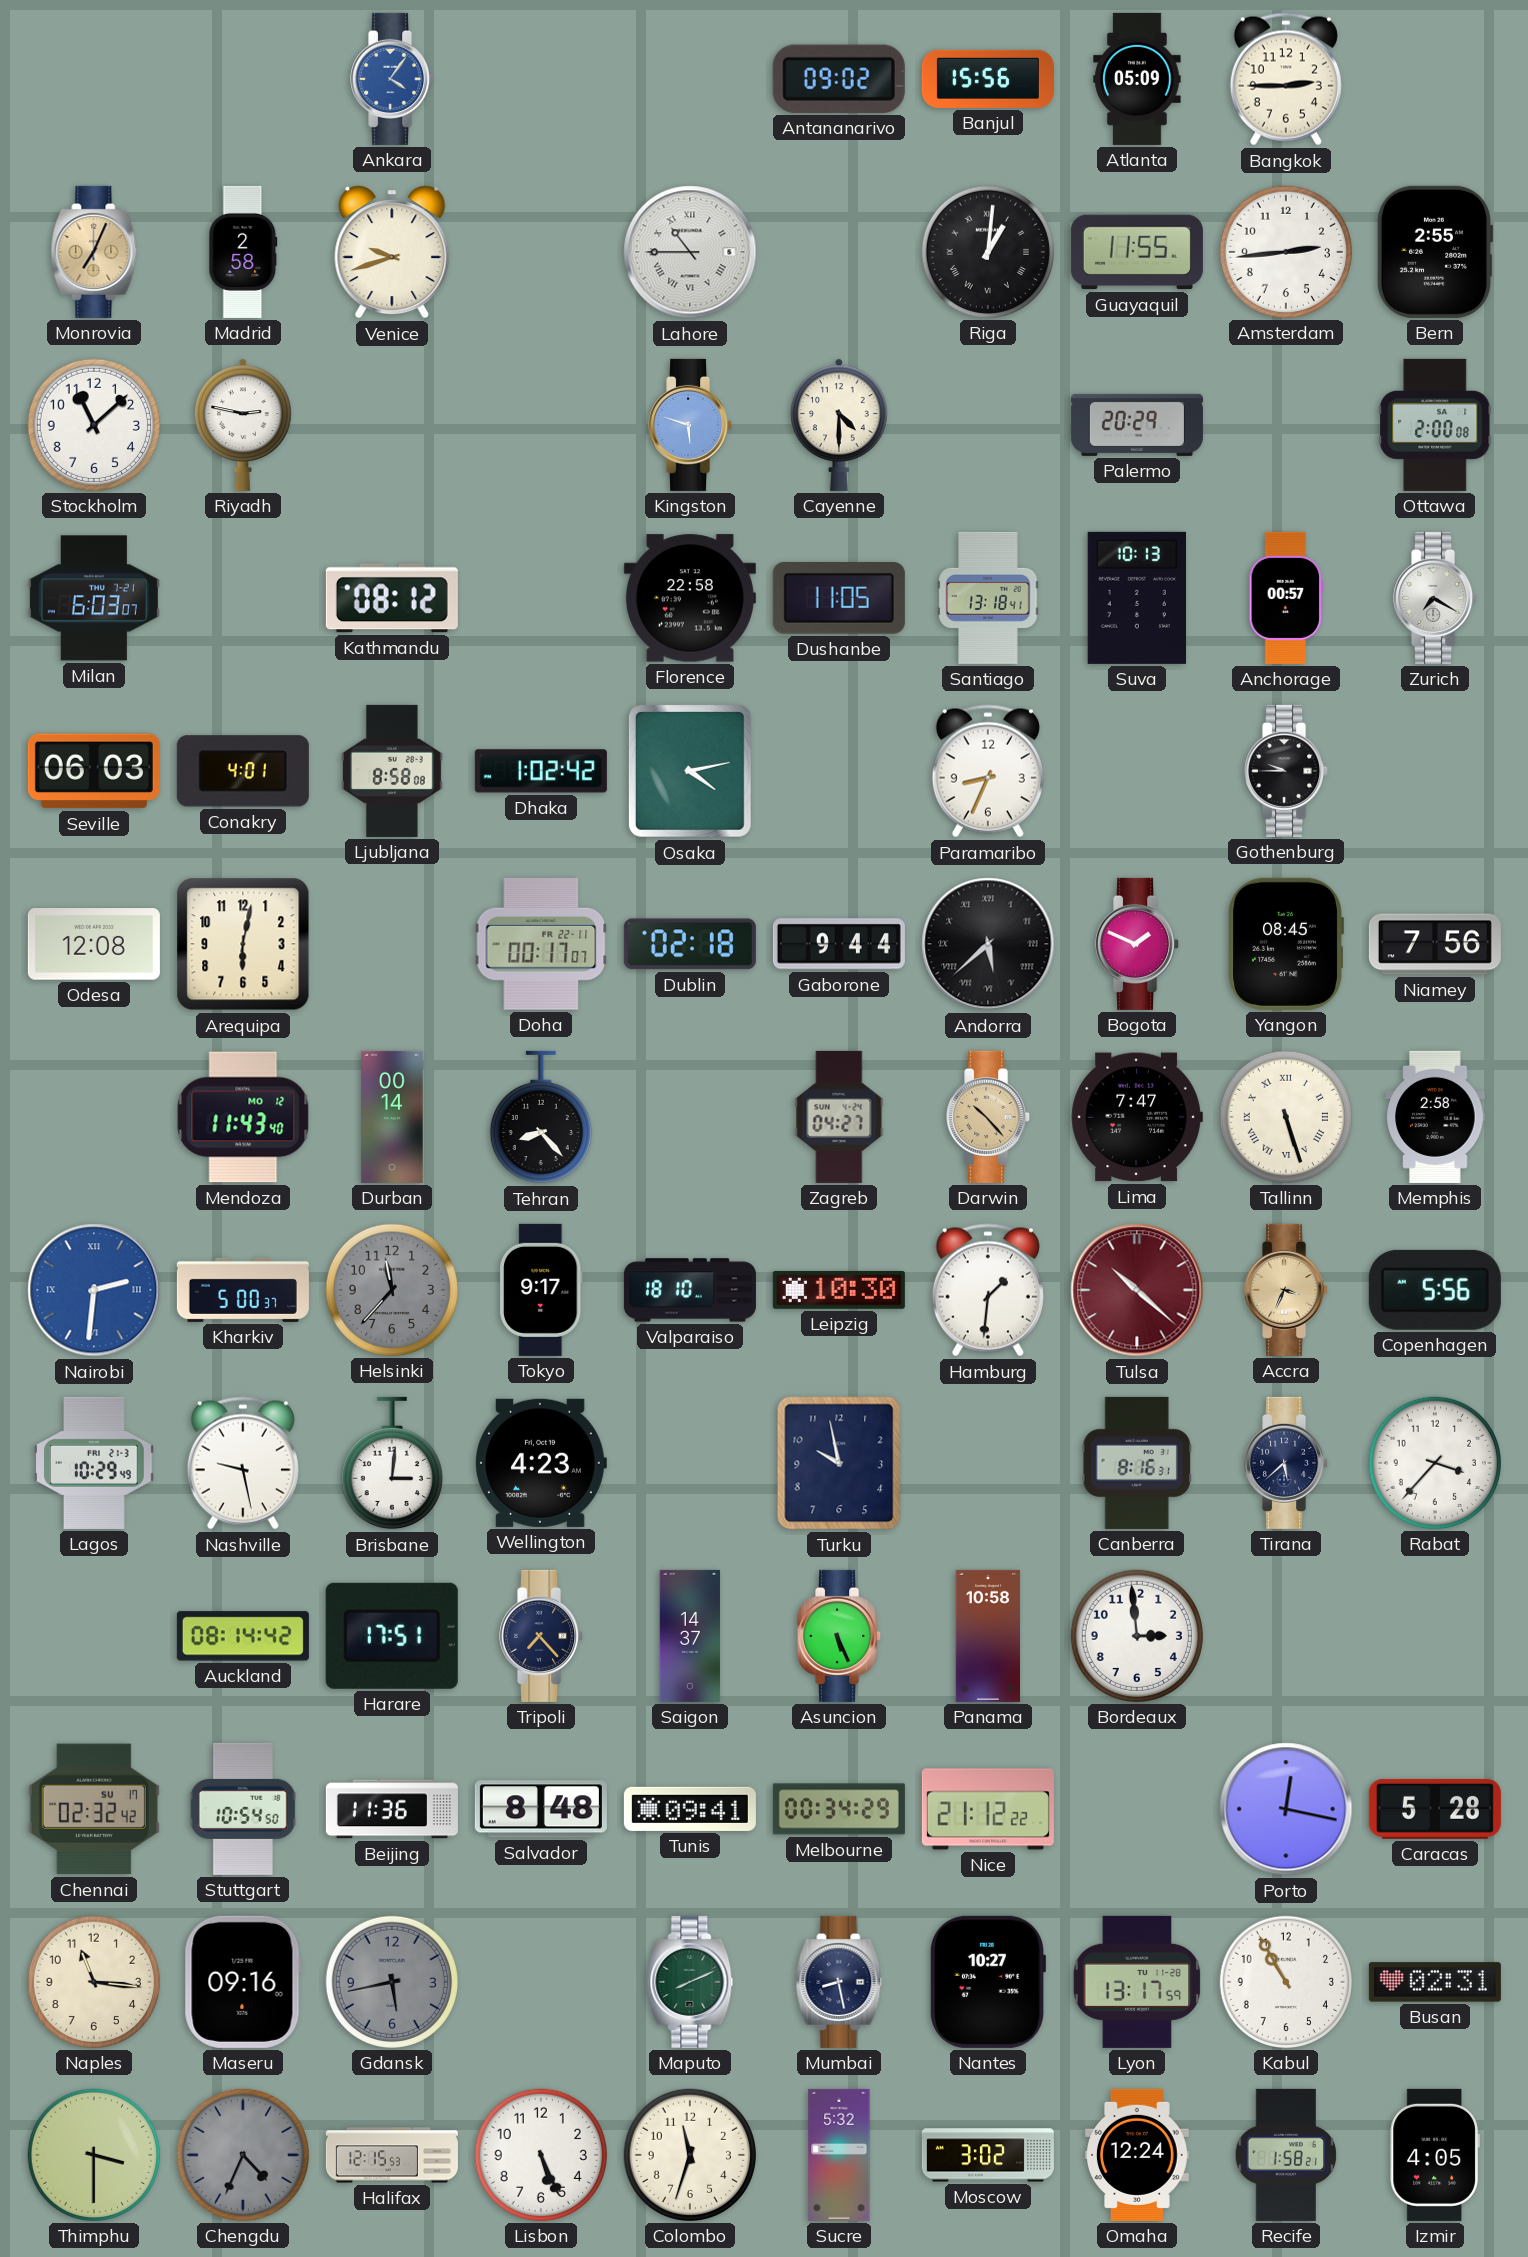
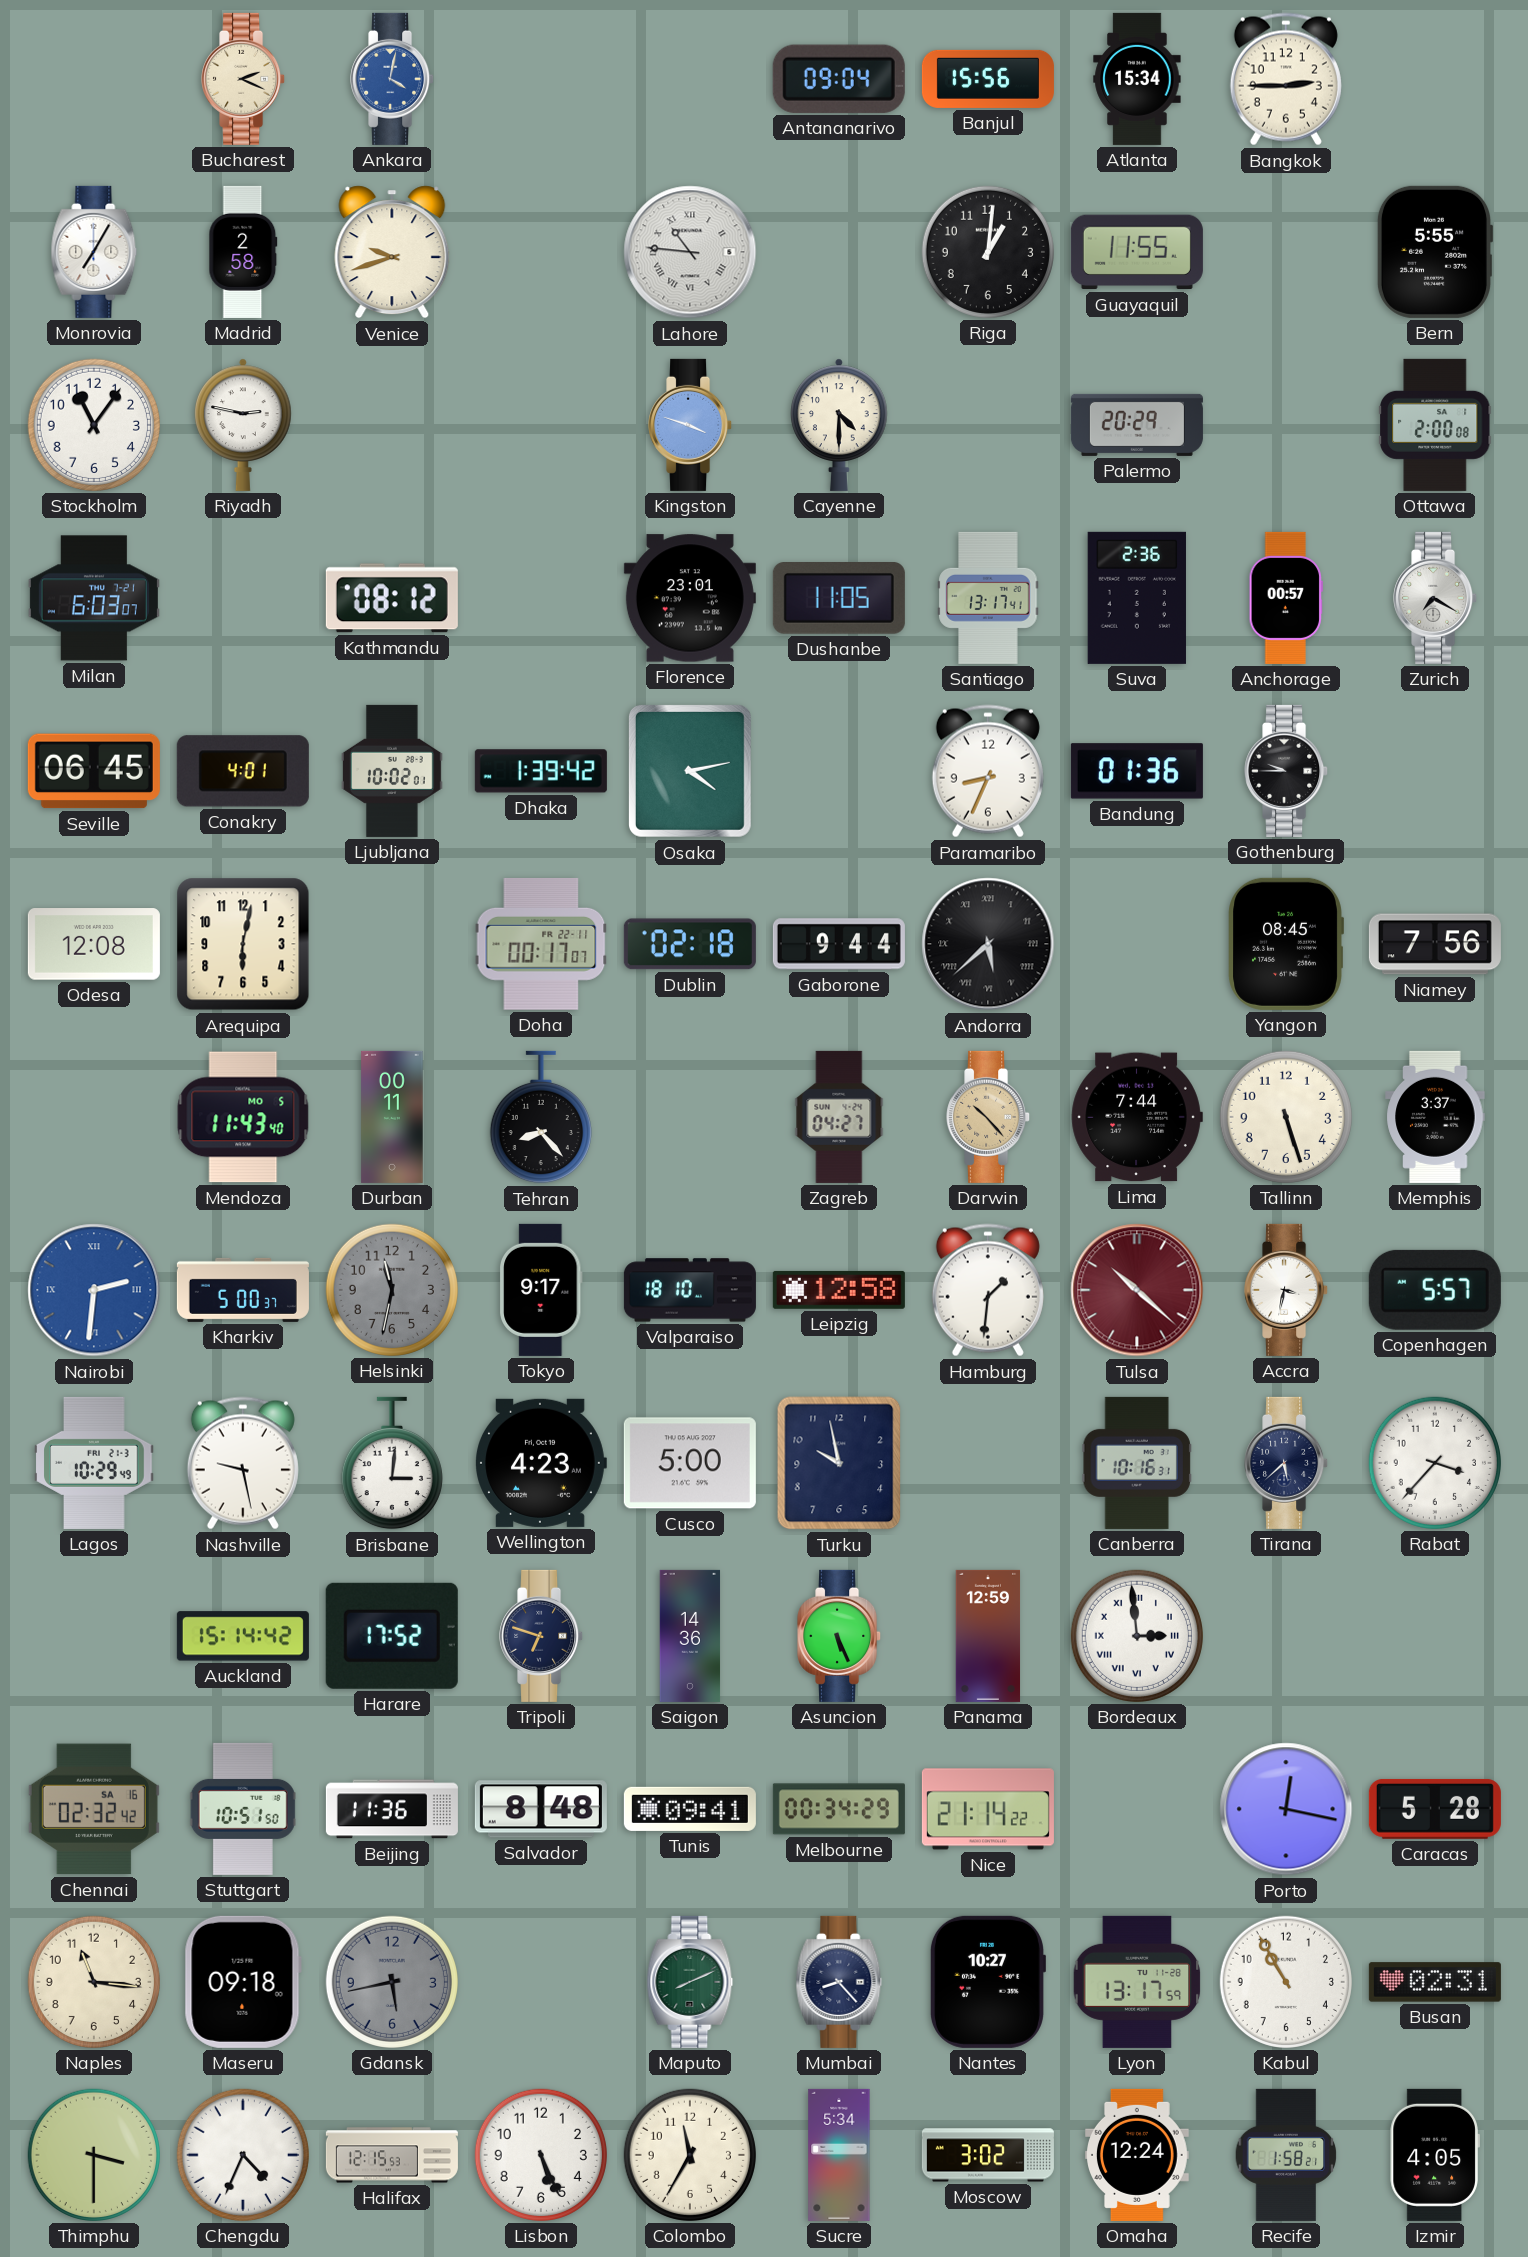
Bucharest: none -> 2:19
Ankara: 4:06 -> 4:02
Antananarivo: 09:02 -> 09:04
Atlanta: 05:09 -> 15:34
Monrovia: 7:04 -> 7:05
Monrovia dial: champagne -> white
Lahore: 10:45 -> 10:46
Riga numerals: Roman -> Arabic
Amsterdam: 2:44 -> none
Bern: 2:55 -> 5:55
Stockholm: 11:08 -> 11:06
Kingston: 5:48 -> 3:48
Florence: 22:58 -> 23:01
Santiago: 13:18 -> 13:17
Suva: 10:13 -> 2:36
Seville: 06:03 -> 06:45
Ljubljana: 8:58 -> 10:02
Dhaka: 1:02 -> 1:39
Bandung: none -> 01:36
Bogota: 1:49 -> none
Mendoza date: MO 12 -> MO 5
Durban: 00:14 -> 00:11
Lima: 7:47 -> 7:44
Tallinn numerals: Roman -> Arabic
Memphis: 2:58 -> 3:37
Helsinki: 11:37 -> 11:32
Leipzig: 10:30 -> 12:58
Accra: 3:34 -> 3:32
Accra dial: champagne -> white
Copenhagen: 5:56 -> 5:57
Cusco: none -> 5:00
Canberra: 8:16 -> 10:16
Auckland: 08:14 -> 15:14
Harare: 17:51 -> 17:52
Tripoli: 7:23 -> 6:48
Saigon: 14:37 -> 14:36
Panama: 10:58 -> 12:59
Bordeaux numerals: Arabic -> Roman
Chennai date: SU 17 -> SA 16
Stuttgart: 10:54 -> 10:51
Nice: 21:12 -> 21:14
Maseru: 09:16 -> 09:18
Mumbai: 8:28 -> 8:23
Chengdu dial: grey -> white
Colombo: 11:33 -> 11:35
Sucre: 5:32 -> 5:34
